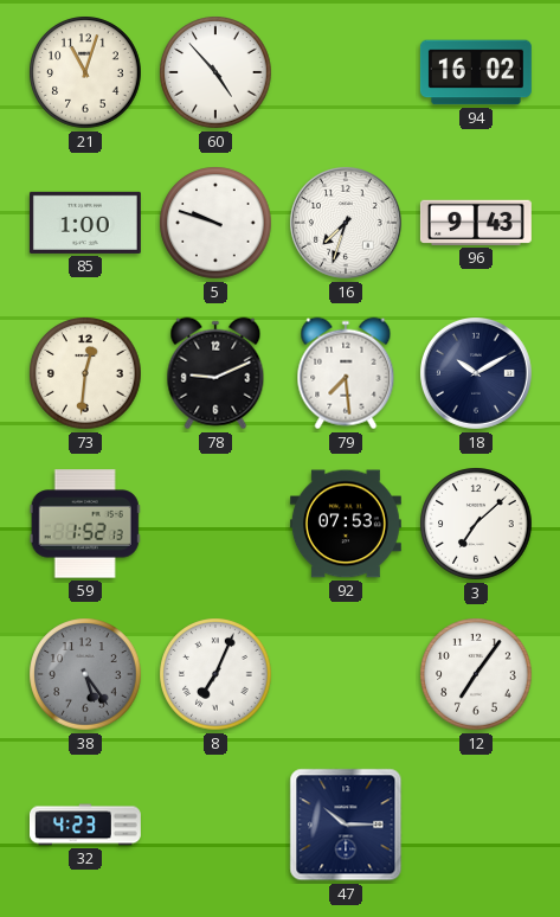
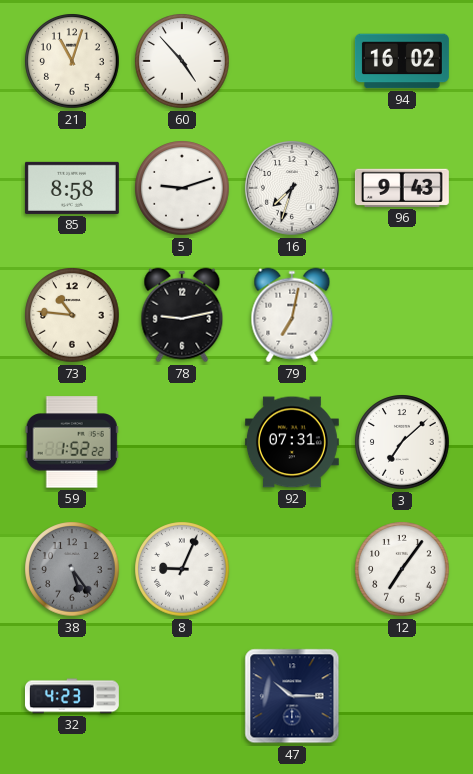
85: 1:00 -> 8:58
5: 9:48 -> 9:12
73: 12:31 -> 10:46
78: 9:11 -> 9:13
79: 7:29 -> 7:02
18: 10:10 -> none
59: 1:52:13 -> 1:52:22
92: 07:53 -> 07:31
8: 7:04 -> 9:04
